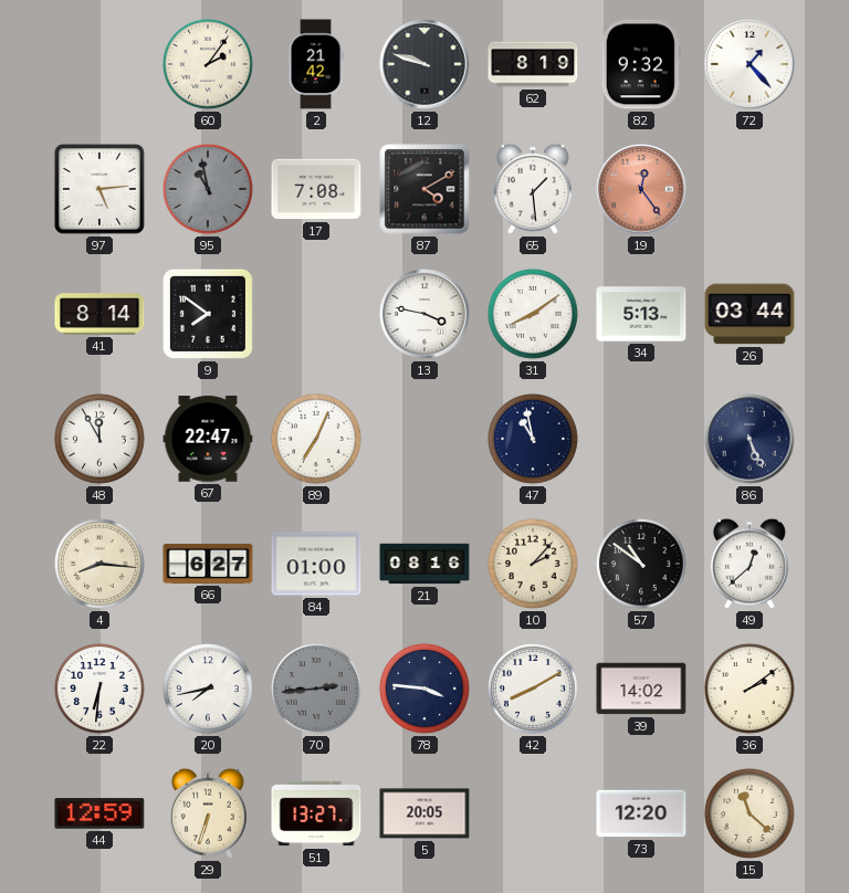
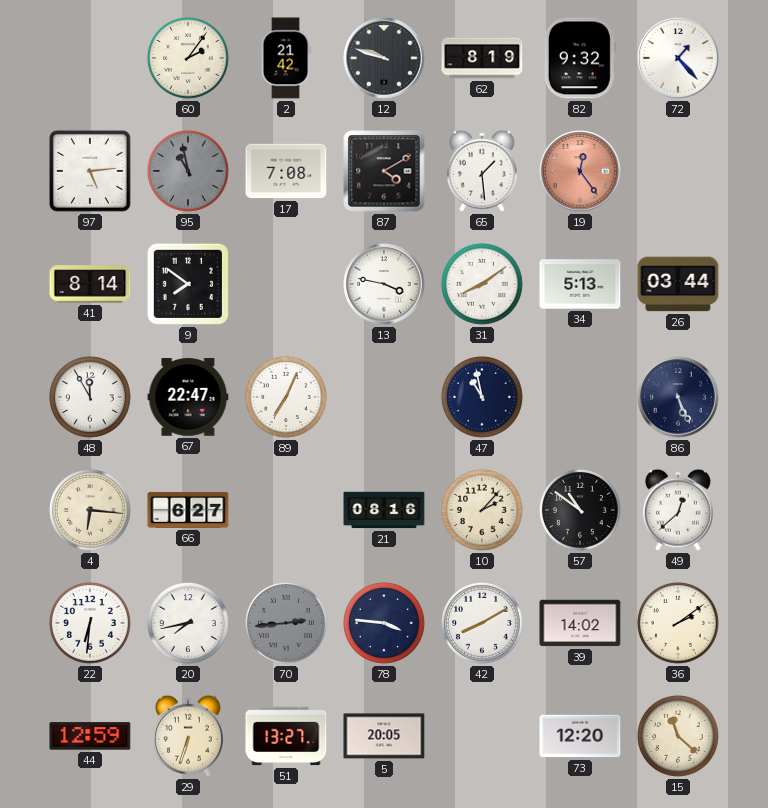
4: 8:16 -> 6:16
84: 01:00 -> none
